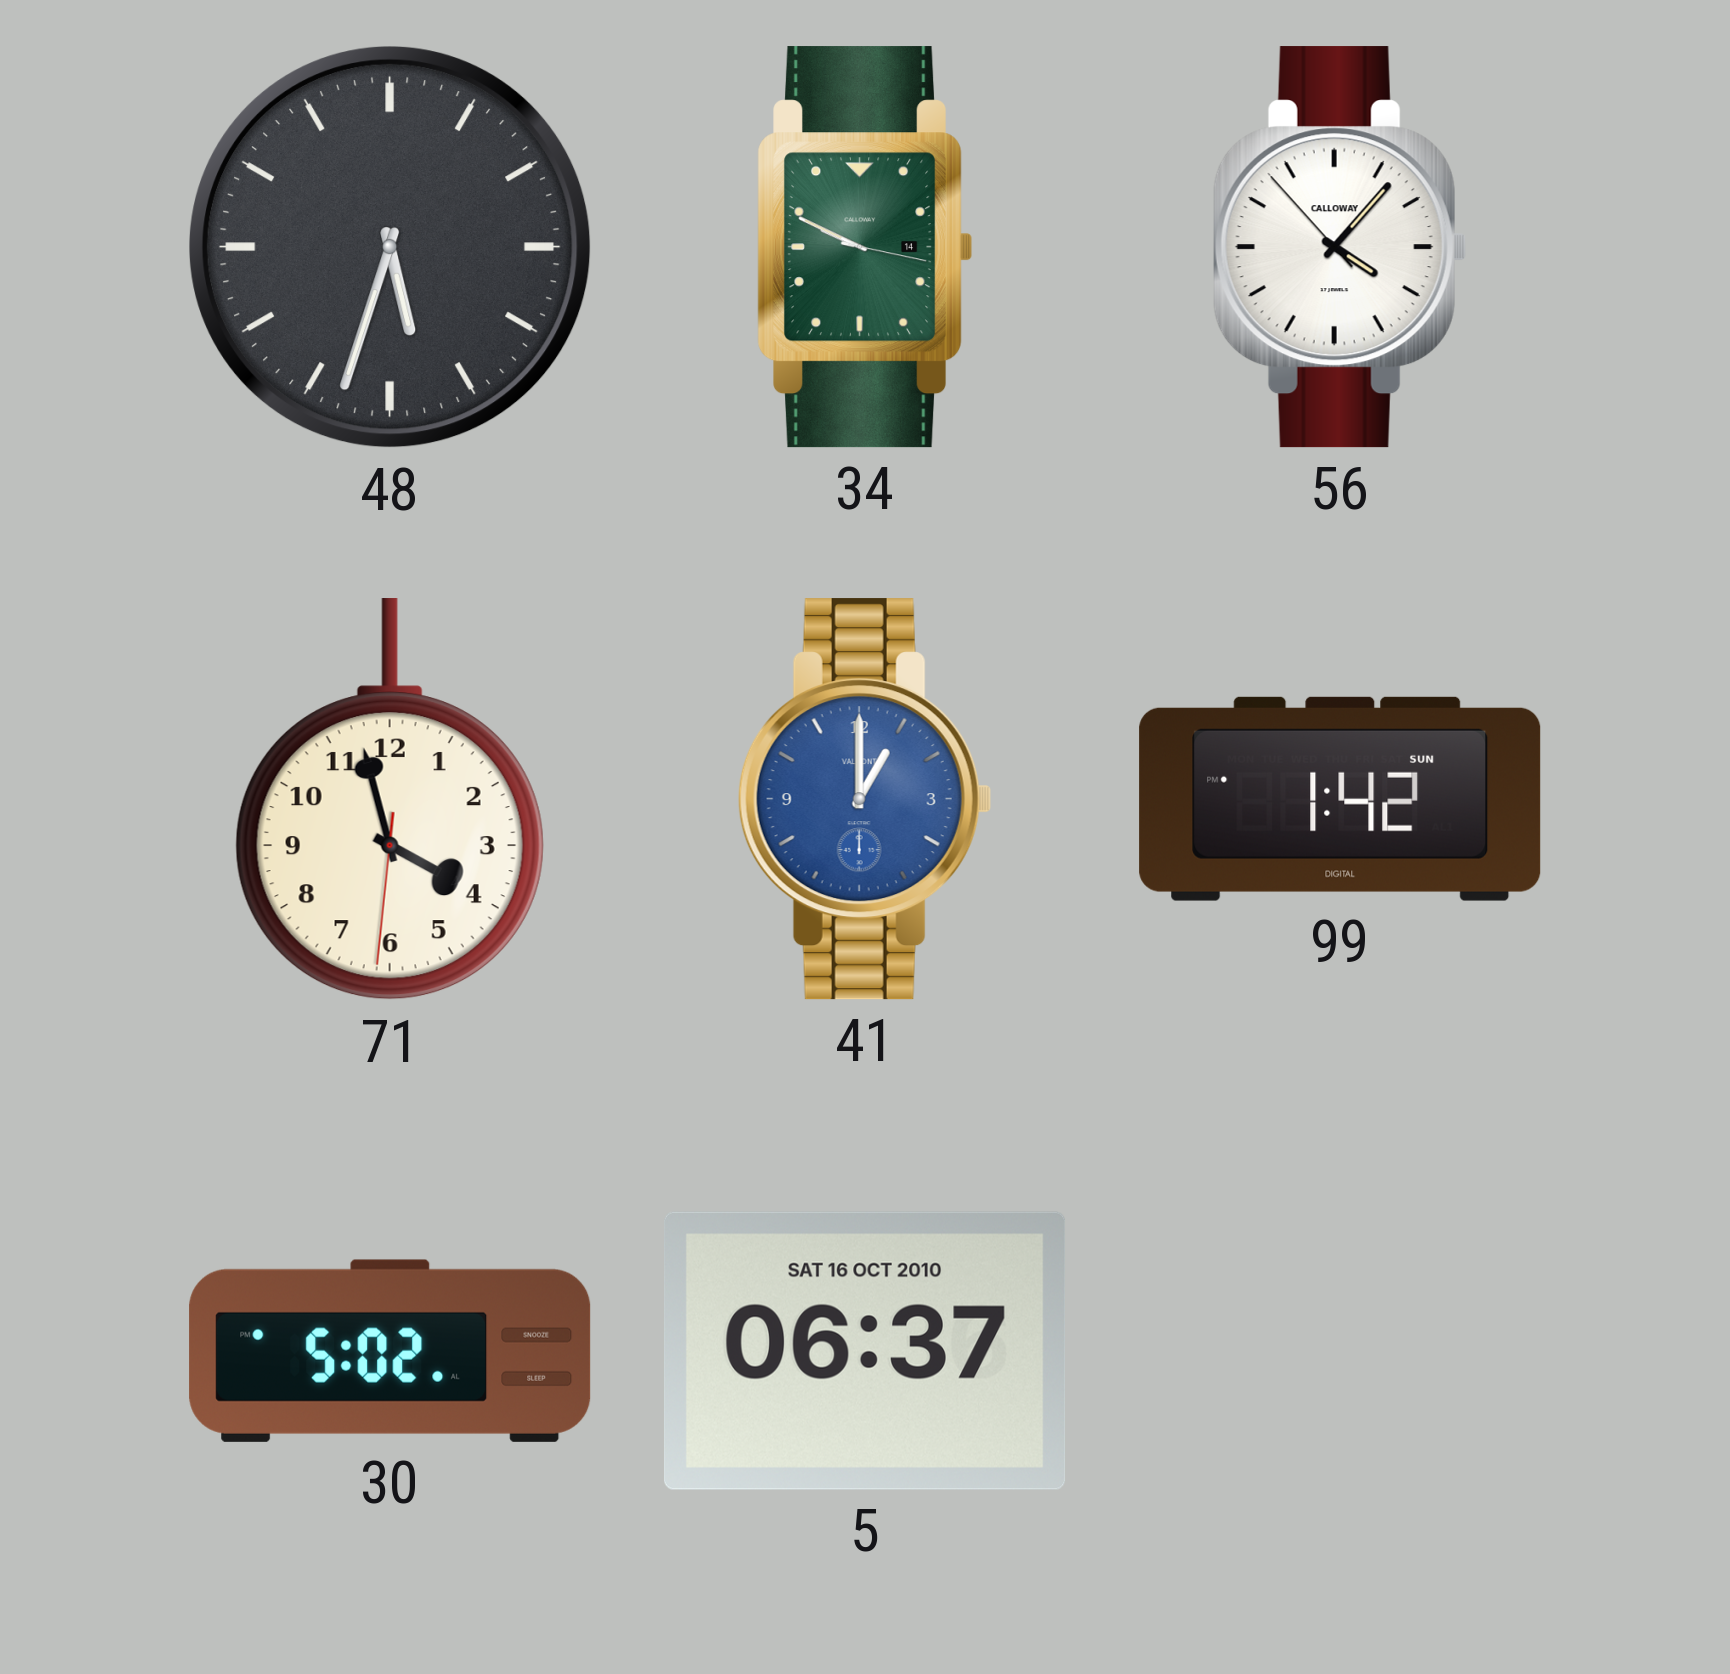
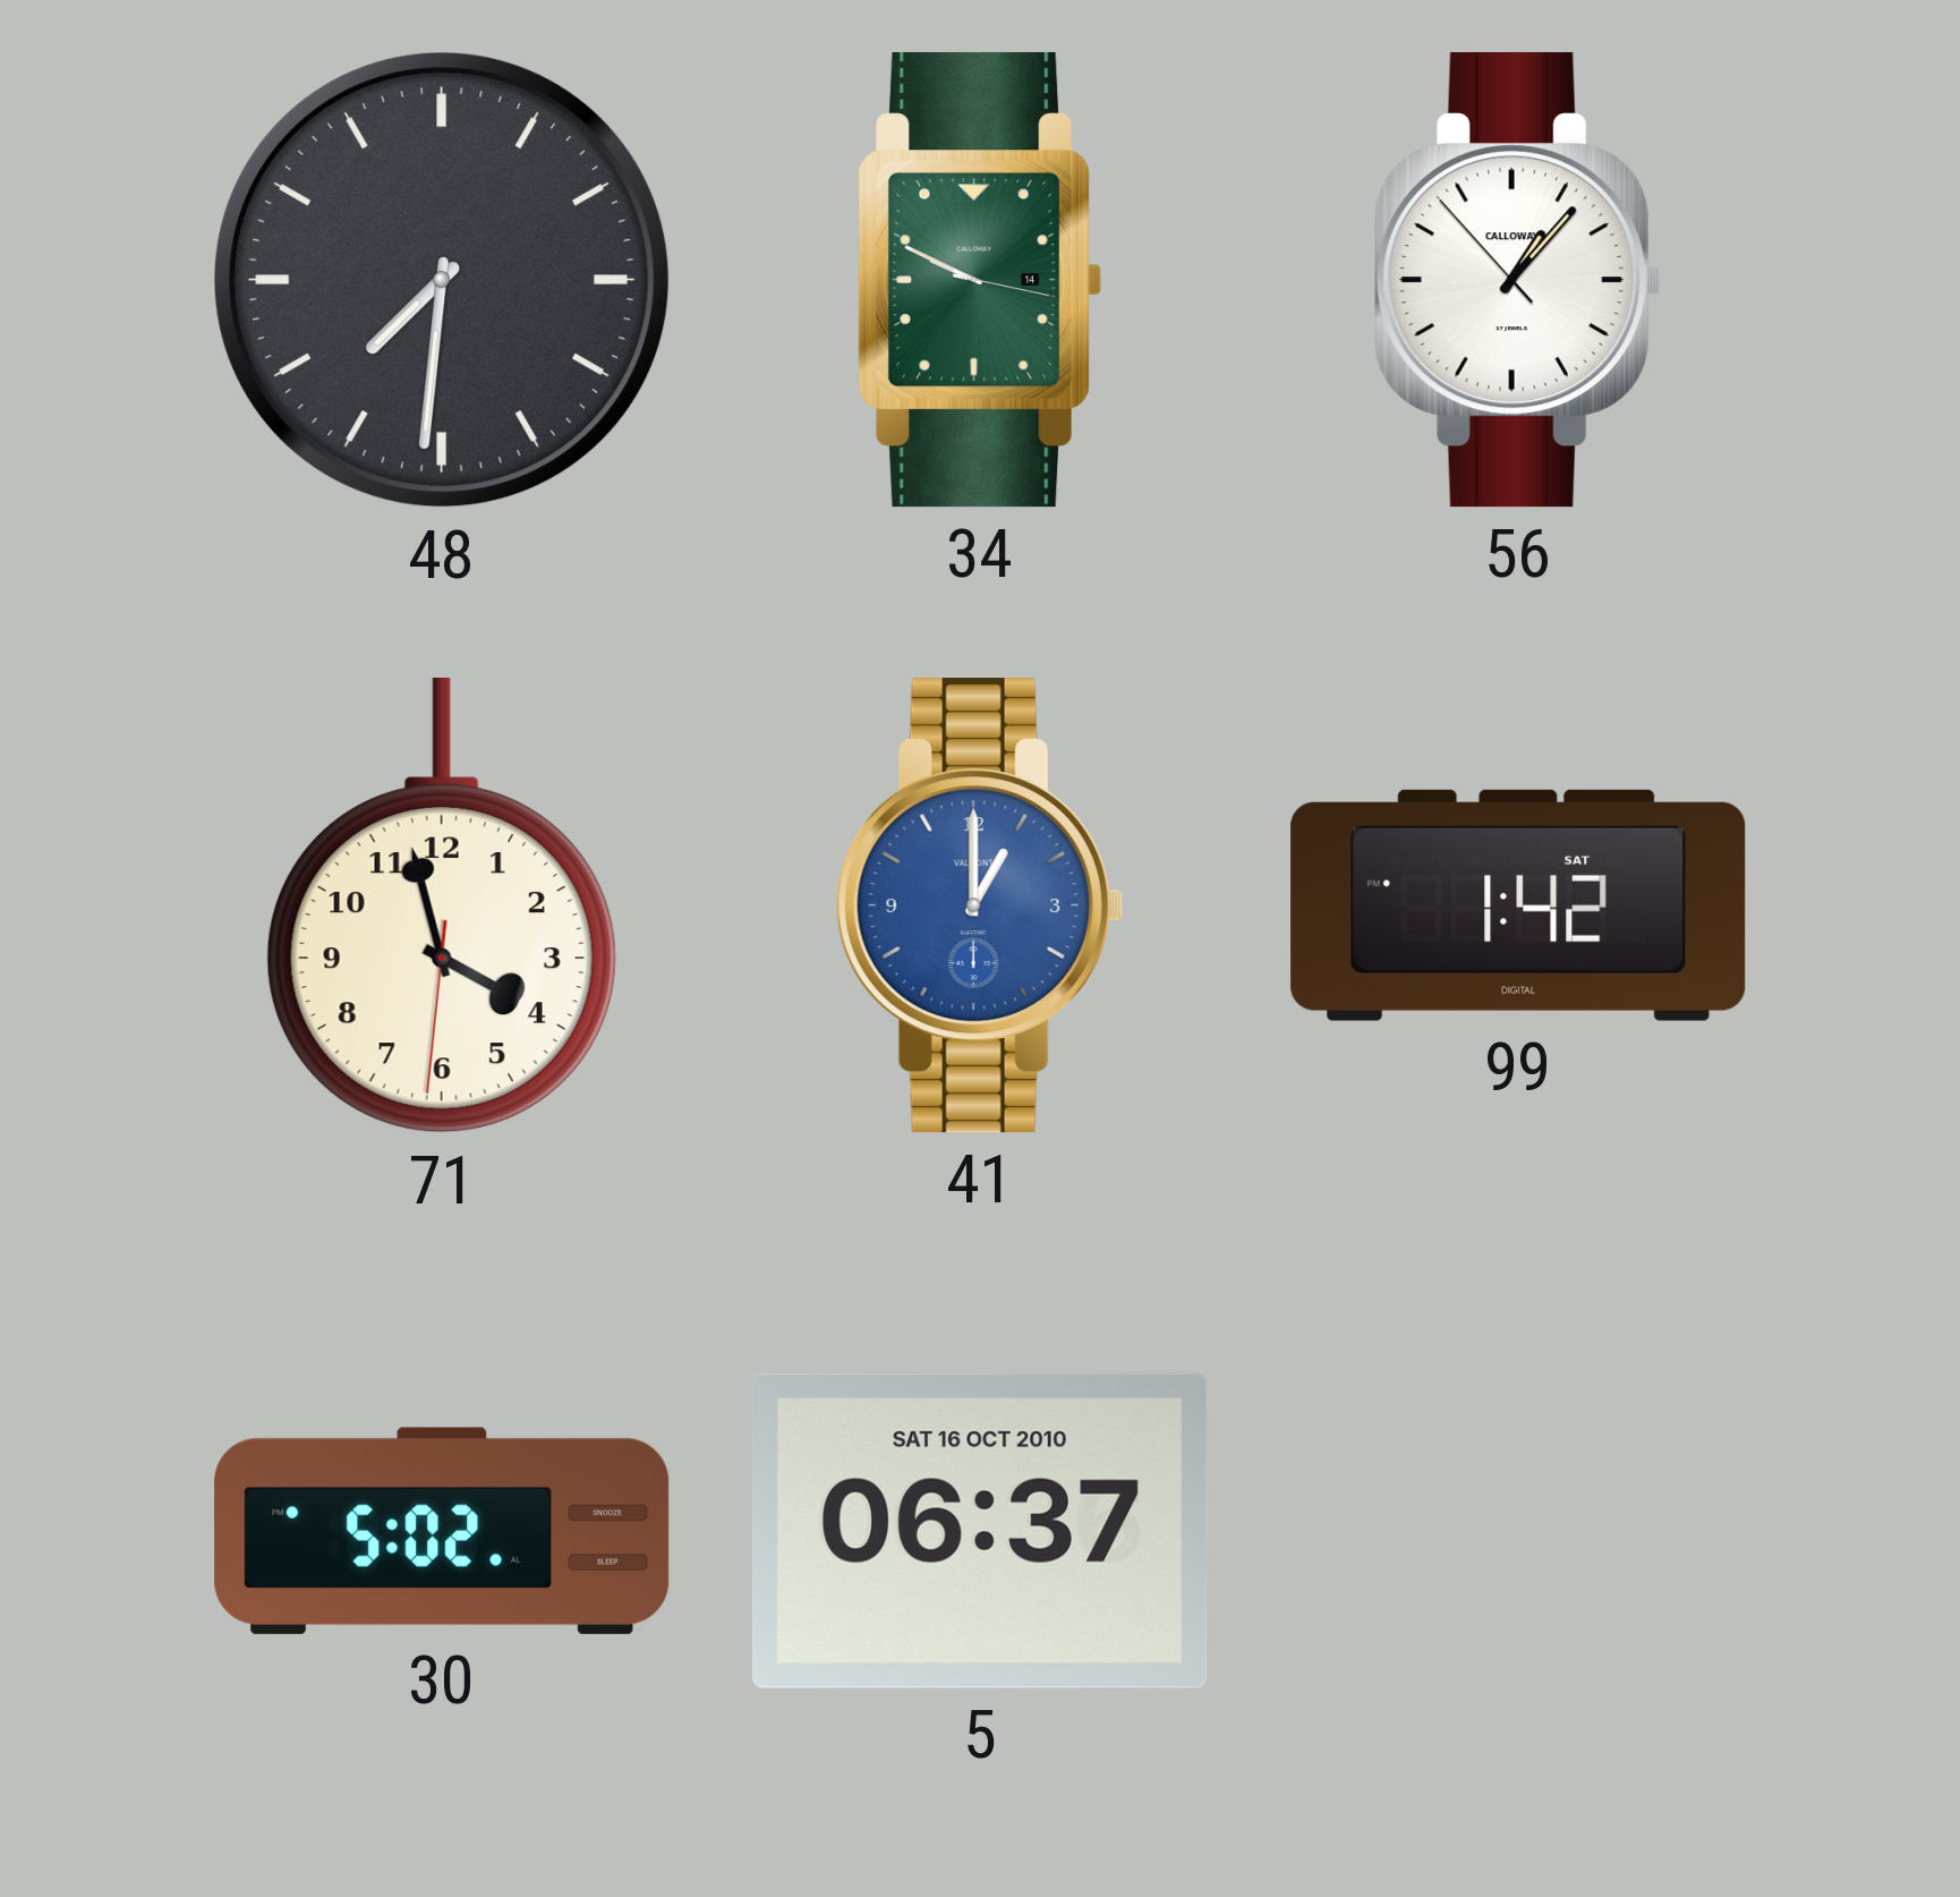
48: 5:33 -> 7:31
56: 4:06 -> 1:06
99 date: SUN -> SAT
